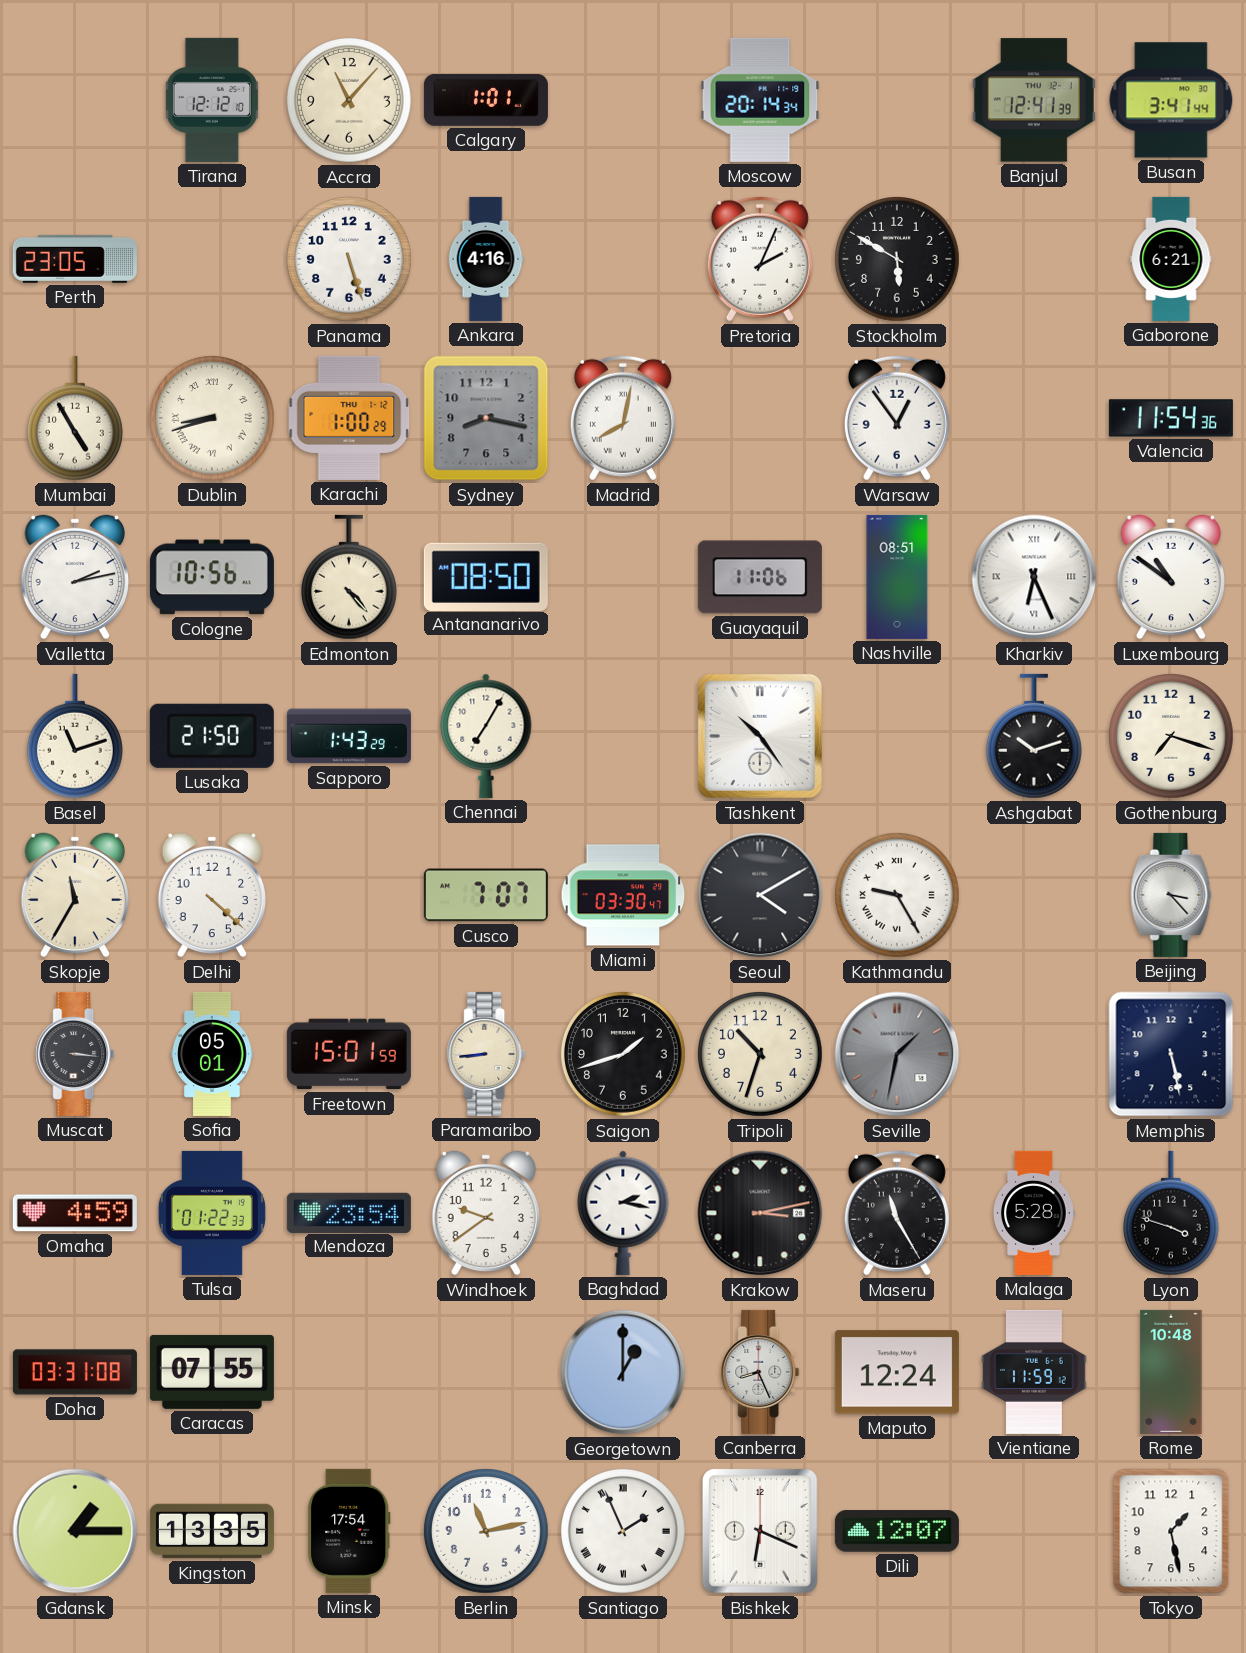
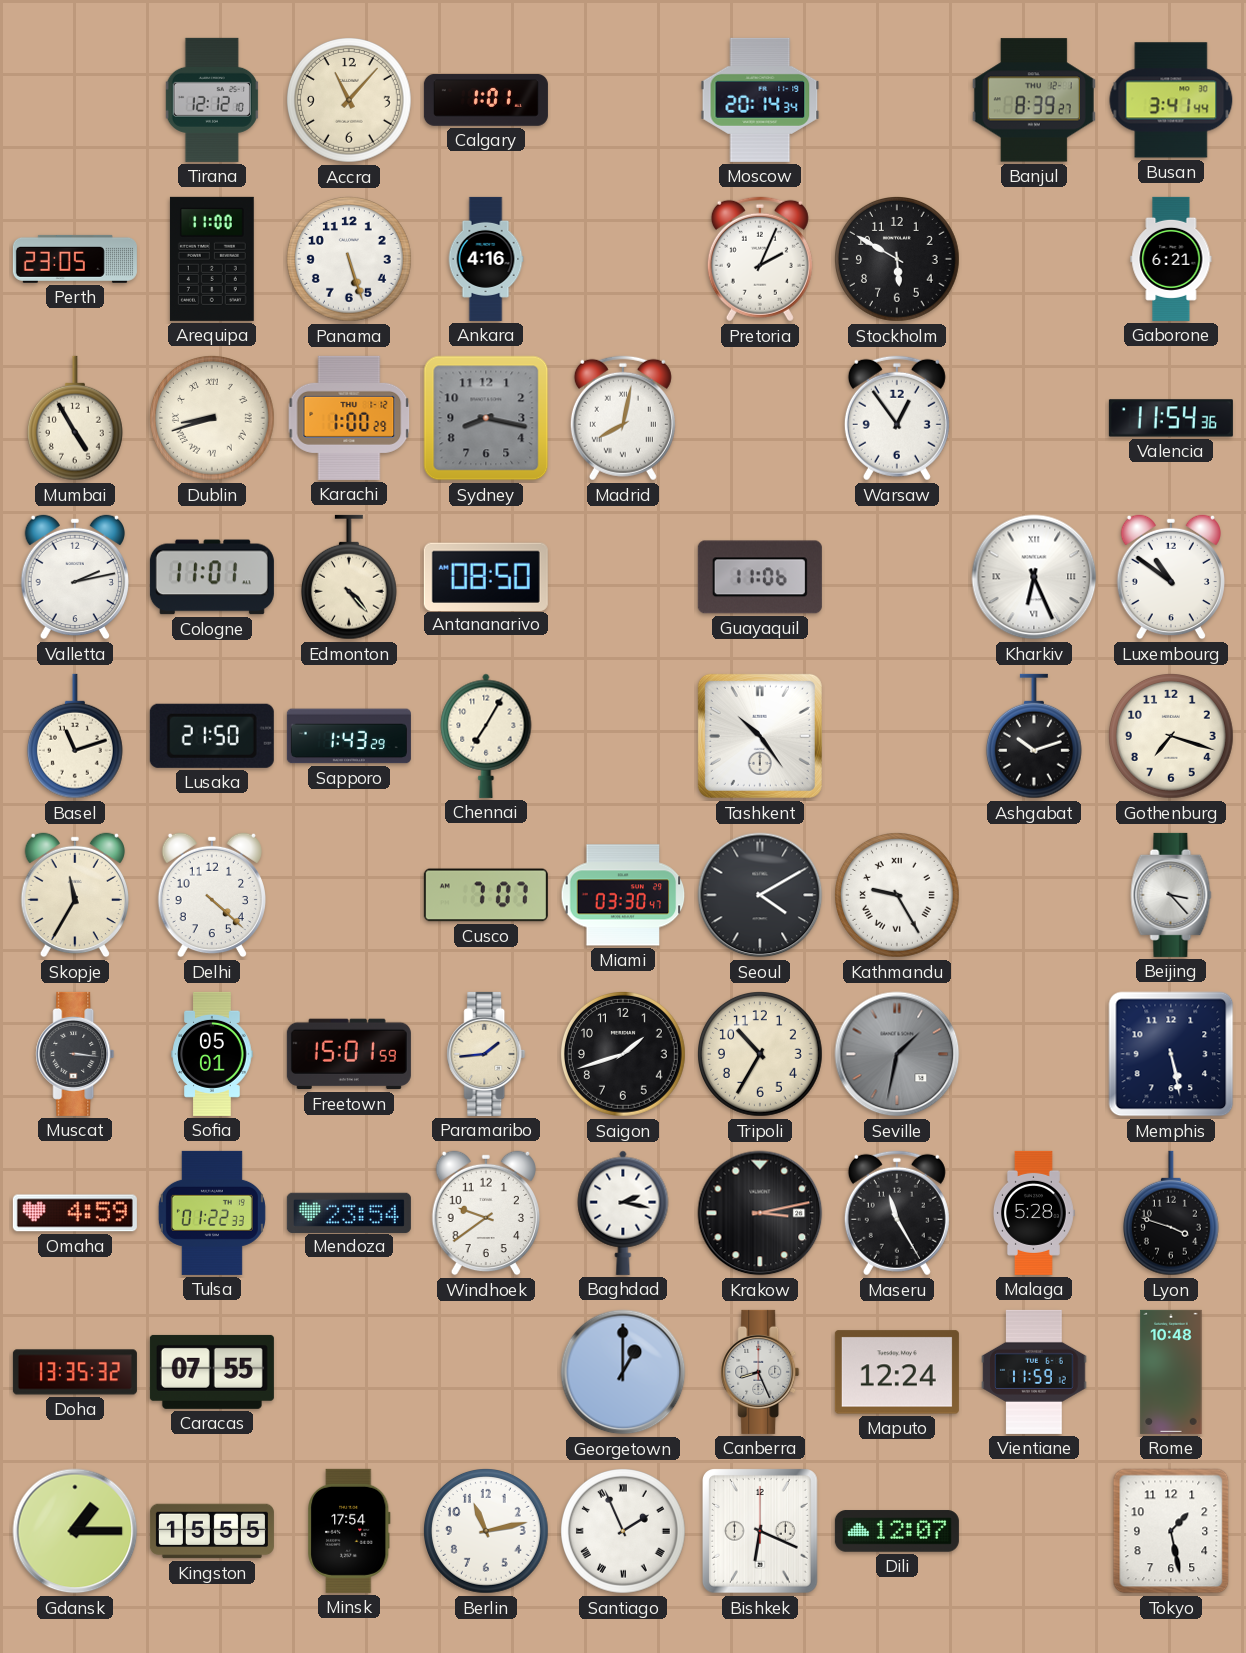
Banjul: 12:41 -> 8:39
Arequipa: none -> 11:00
Cologne: 10:56 -> 11:01
Nashville: 08:51 -> none
Paramaribo: 8:44 -> 1:44
Tripoli: 10:33 -> 10:35
Doha: 03:31 -> 13:35
Kingston: 13:35 -> 15:55
